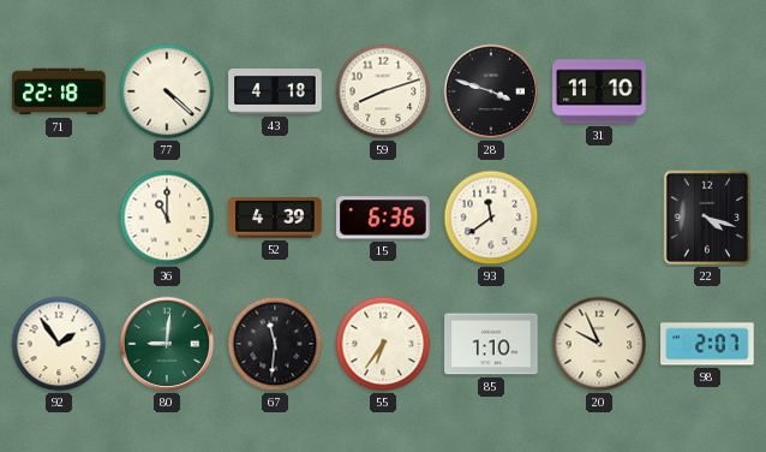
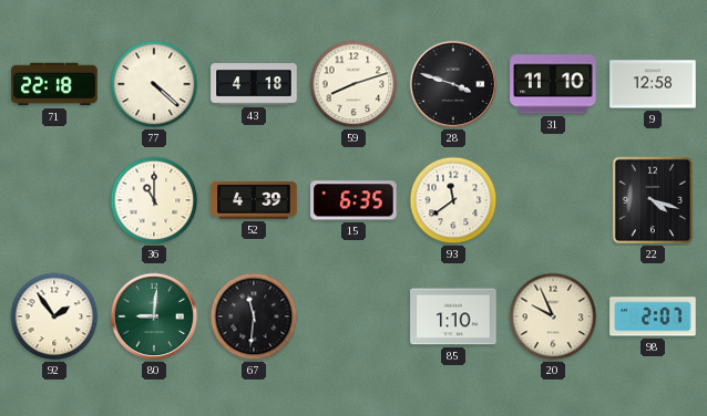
9: none -> 12:58
15: 6:36 -> 6:35
55: 6:36 -> none
